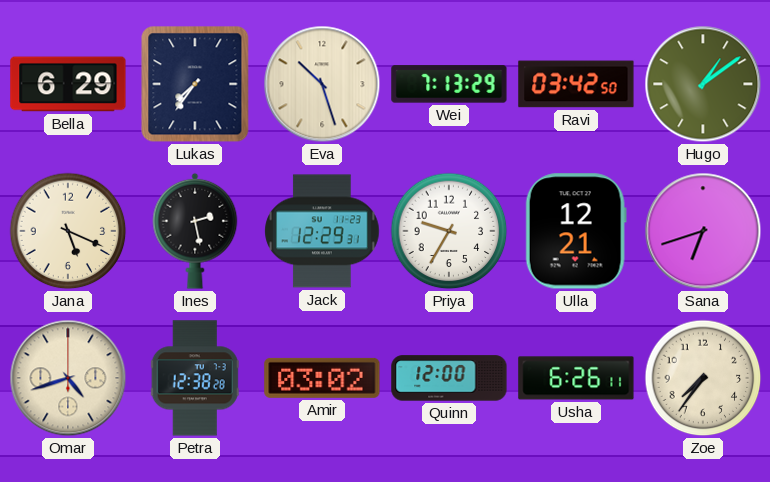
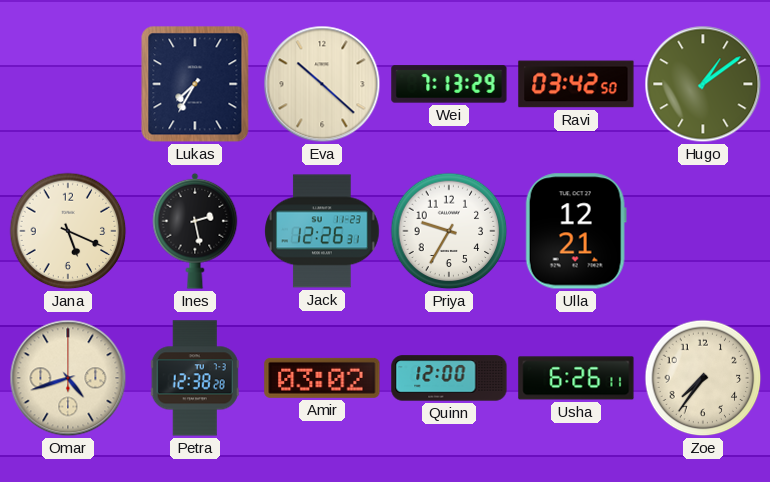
Bella: 6:29 -> none
Lukas: 7:36 -> 7:35
Eva: 10:27 -> 10:22
Jack: 12:29 -> 12:26
Sana: 6:42 -> none
